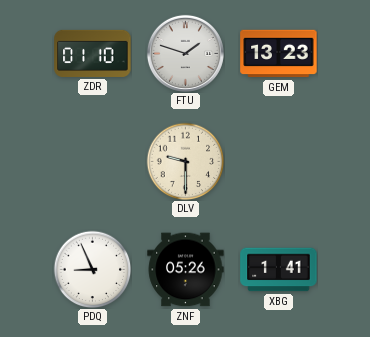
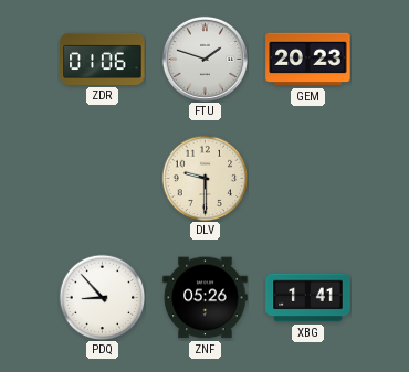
ZDR: 01:10 -> 01:06
GEM: 13:23 -> 20:23
PDQ: 8:56 -> 8:53
